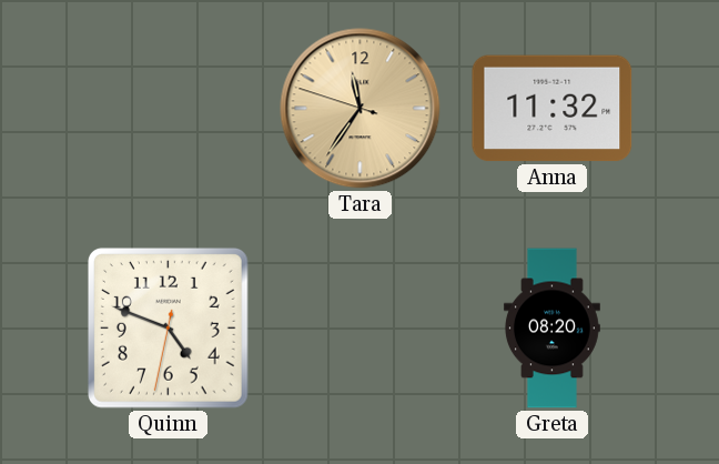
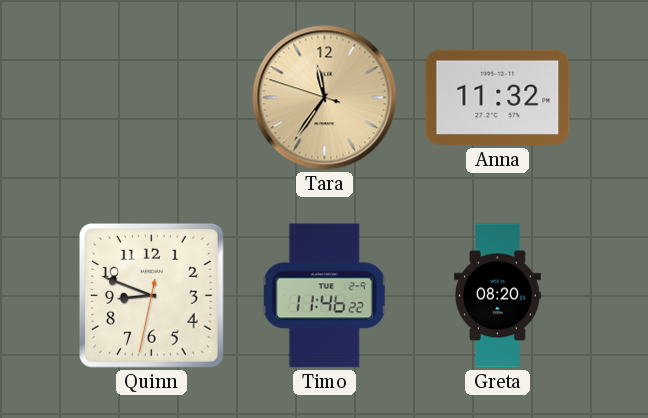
Quinn: 4:48 -> 8:48
Timo: none -> 11:46
